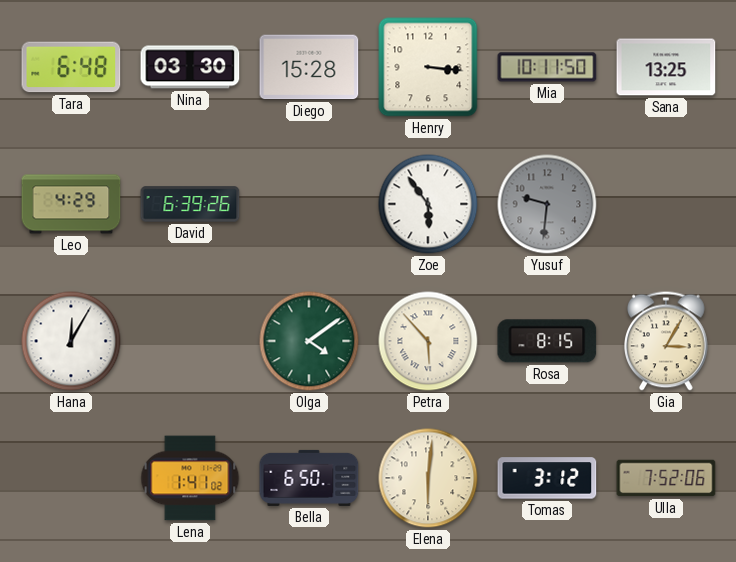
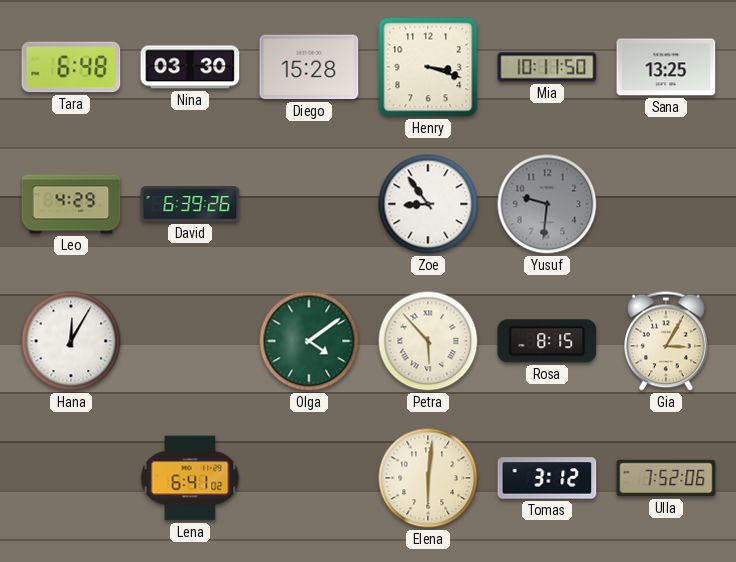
Henry: 3:16 -> 3:18
Zoe: 5:54 -> 8:54
Lena: 1:41 -> 6:41
Bella: 6:50 -> none
